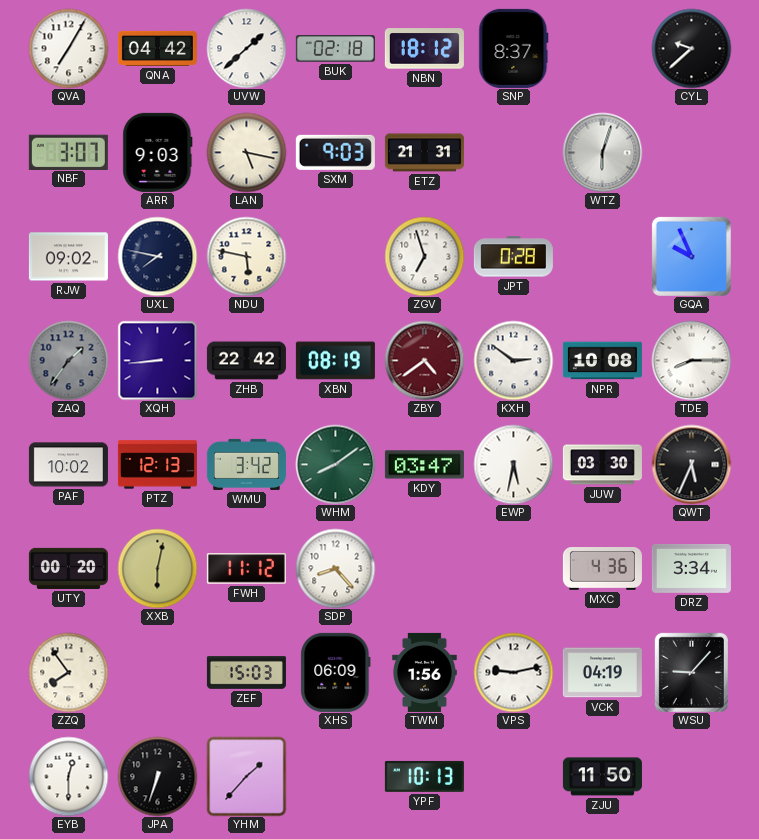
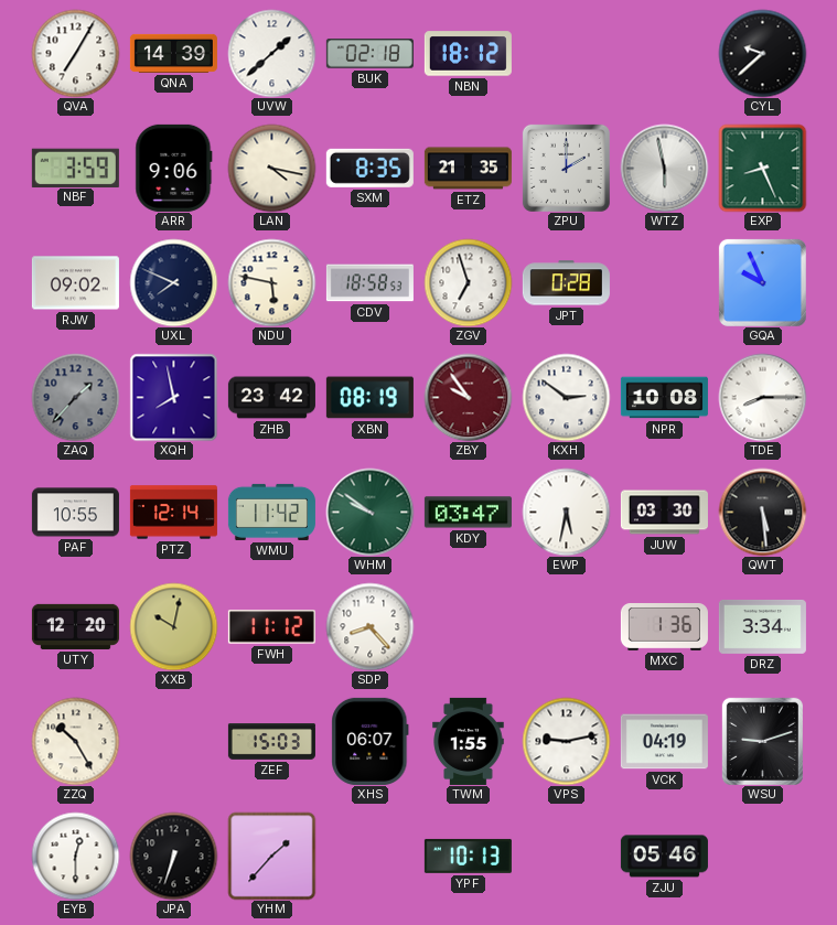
QNA: 04:42 -> 14:39
SNP: 8:37 -> none
NBF: 3:07 -> 3:59
ARR: 9:03 -> 9:06
LAN: 5:17 -> 4:17
SXM: 9:03 -> 8:35
ETZ: 21:31 -> 21:35
ZPU: none -> 2:00
WTZ: 6:03 -> 5:58
EXP: none -> 8:26
UXL: 7:47 -> 7:49
CDV: none -> 18:58
ZAQ: 1:36 -> 1:37
XQH: 8:44 -> 7:58
ZHB: 22:42 -> 23:42
ZBY: 4:39 -> 9:54
PAF: 10:02 -> 10:55
PTZ: 12:13 -> 12:14
WMU: 3:42 -> 11:42
WHM: 8:09 -> 9:51
QWT: 5:34 -> 5:29
UTY: 00:20 -> 12:20
XXB: 6:02 -> 10:02
MXC: 4:36 -> 1:36
ZZQ: 7:54 -> 10:25
XHS: 06:09 -> 06:07
TWM: 1:56 -> 1:55
WSU: 9:07 -> 9:12
ZJU: 11:50 -> 05:46
